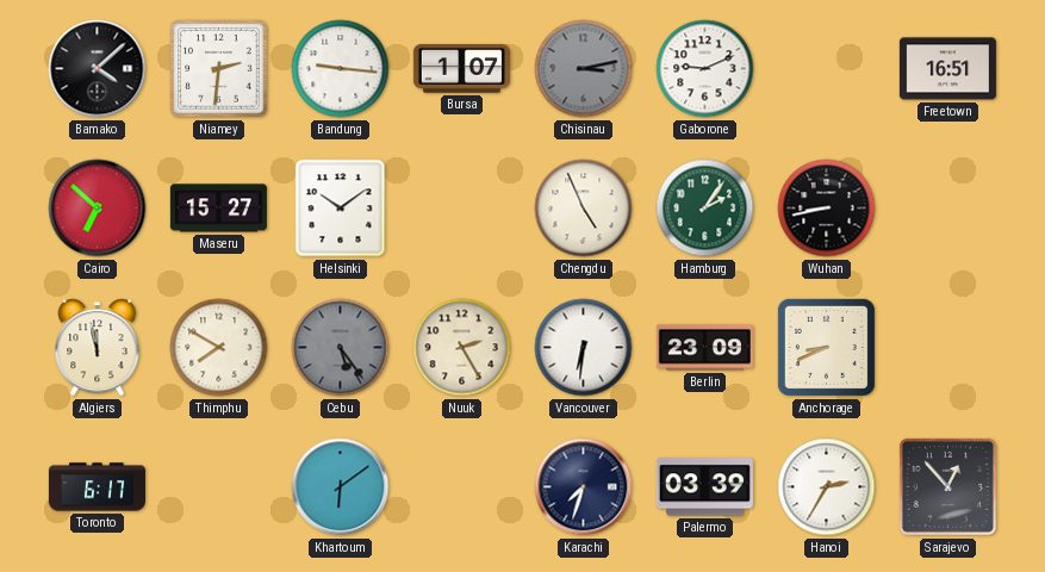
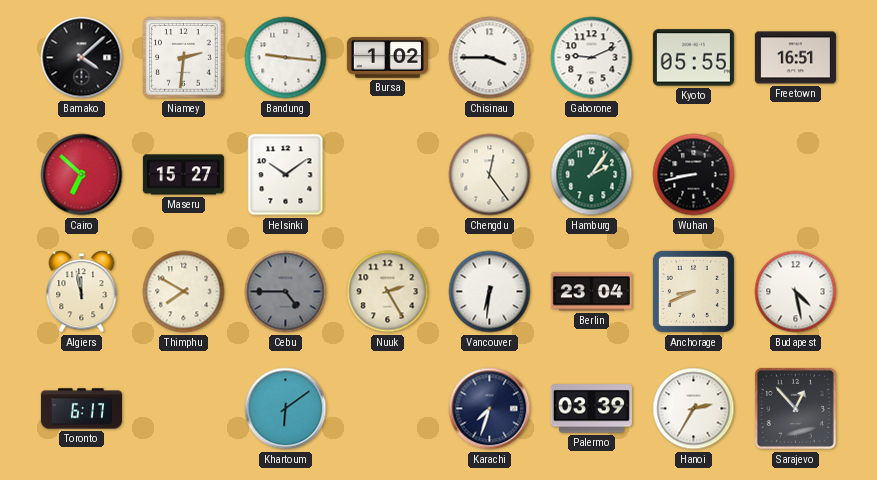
Bursa: 1:07 -> 1:02
Chisinau: 3:13 -> 3:45
Chisinau dial: grey -> white
Kyoto: none -> 05:55
Chengdu: 4:56 -> 12:24
Cebu: 5:24 -> 4:45
Berlin: 23:09 -> 23:04
Budapest: none -> 4:28
